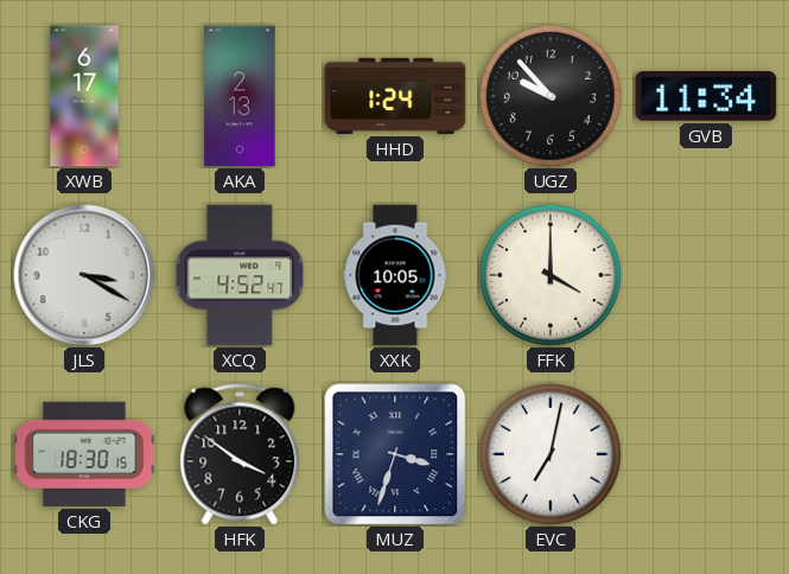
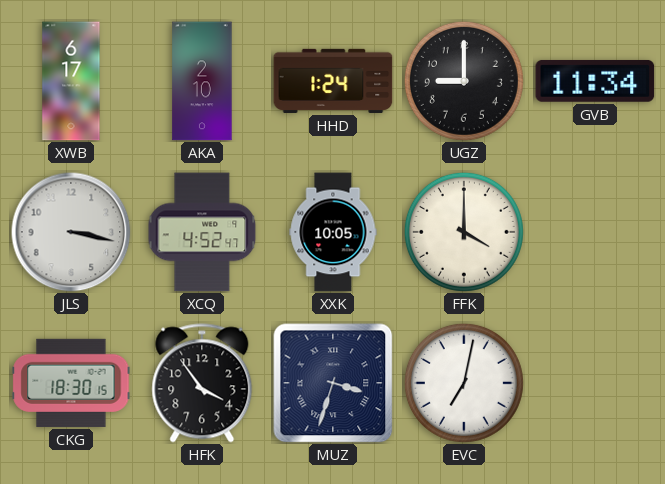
AKA: 2:13 -> 2:10
UGZ: 9:53 -> 9:00
JLS: 3:20 -> 3:17
HFK: 3:51 -> 3:54
